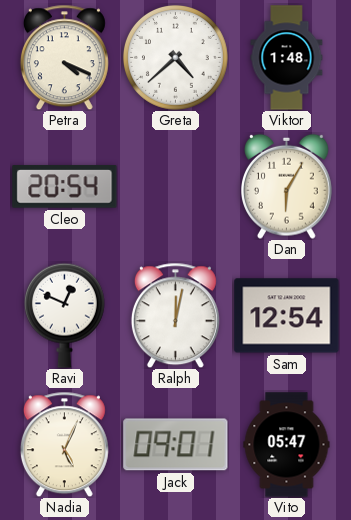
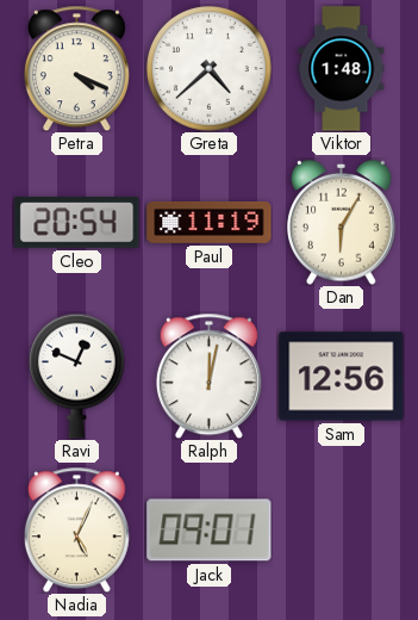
Paul: none -> 11:19
Sam: 12:54 -> 12:56
Vito: 05:47 -> none
